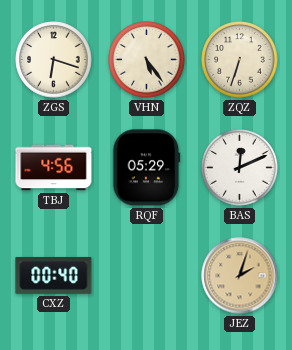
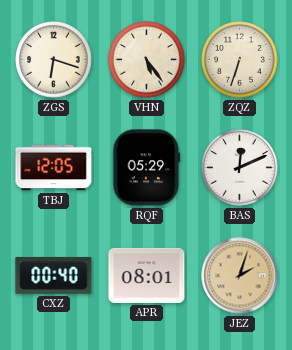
TBJ: 4:56 -> 12:05
APR: none -> 08:01
